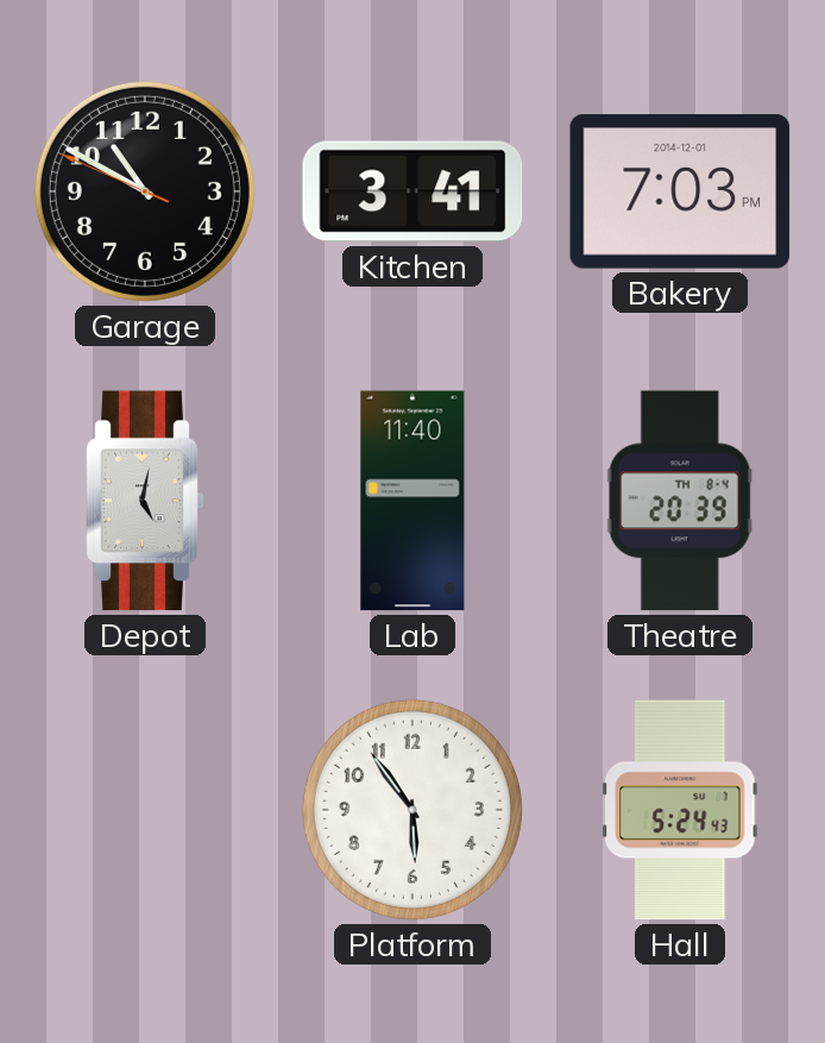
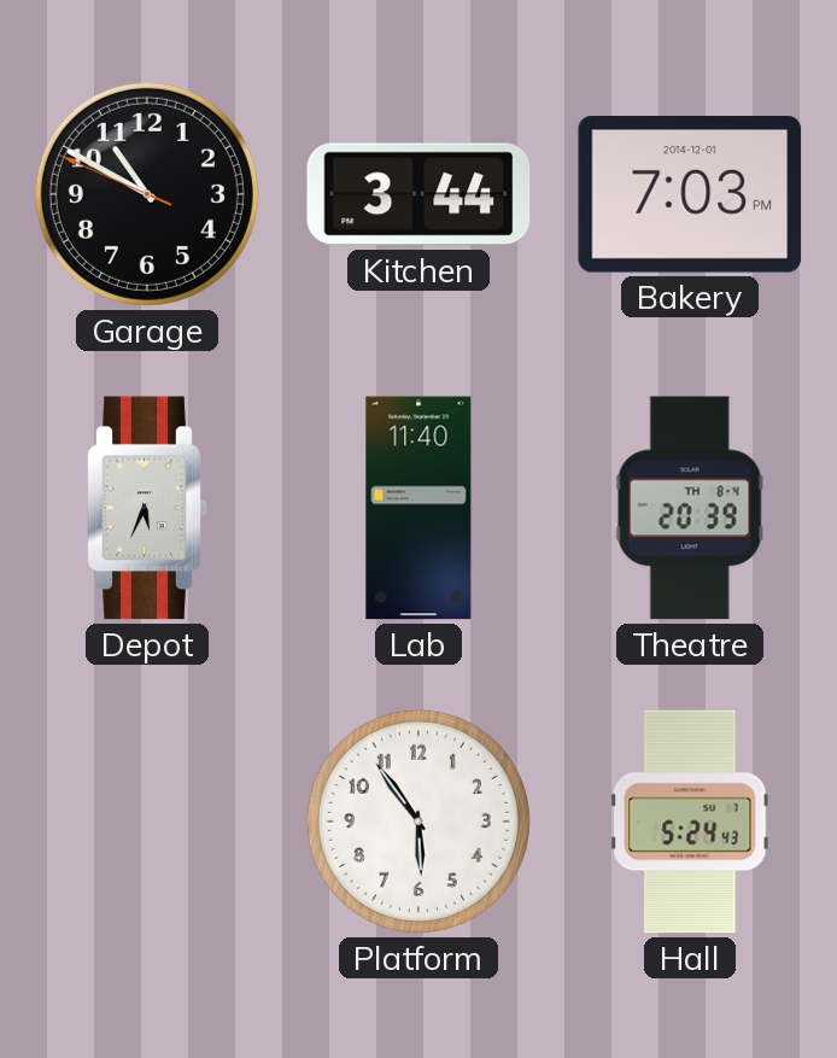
Kitchen: 3:41 -> 3:44
Depot: 5:02 -> 5:34
